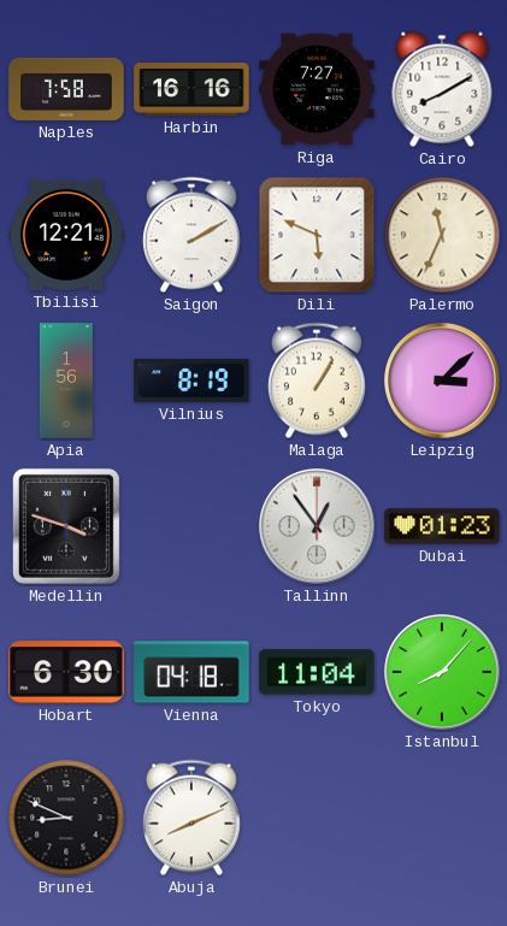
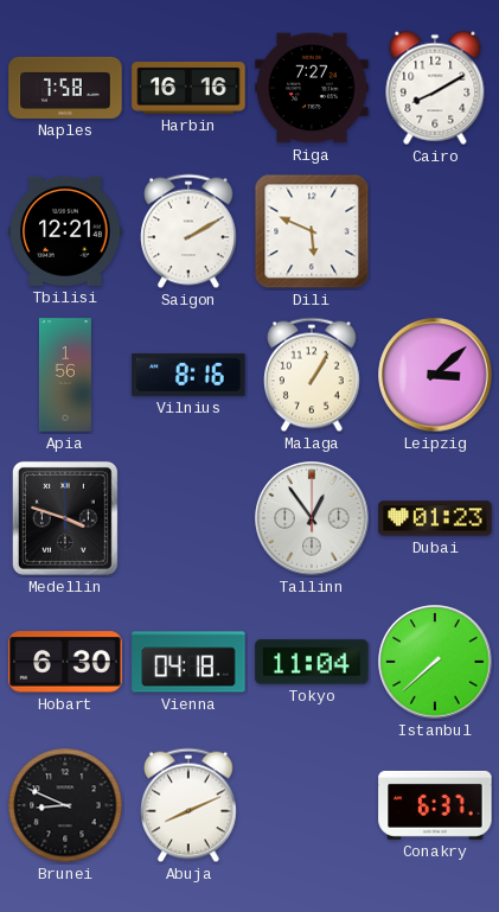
Palermo: 11:34 -> none
Vilnius: 8:19 -> 8:16
Istanbul: 8:07 -> 7:38
Conakry: none -> 6:37
